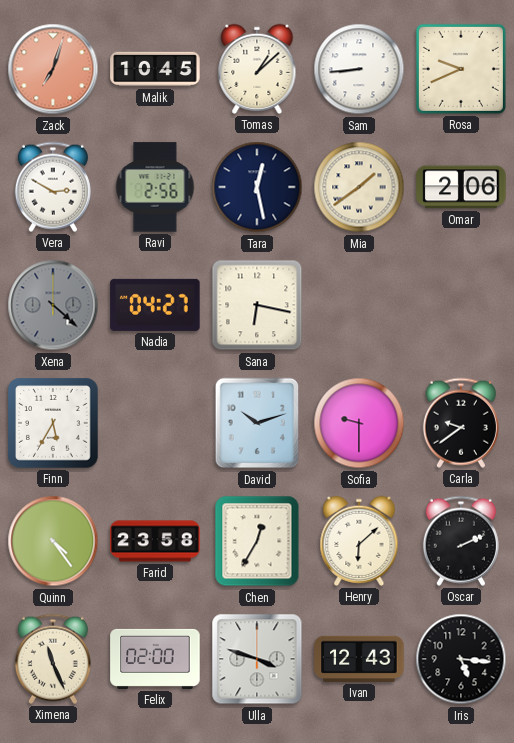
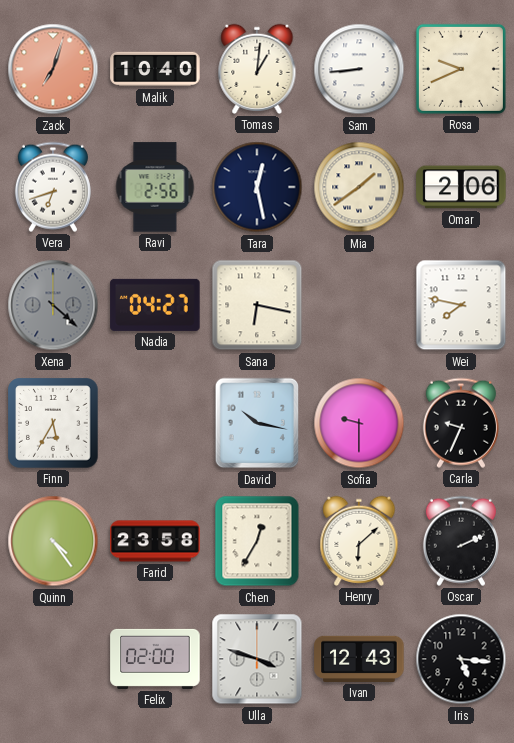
Malik: 10:45 -> 10:40
Tomas: 1:08 -> 1:01
Vera: 2:50 -> 6:42
Wei: none -> 7:47
David: 10:12 -> 10:17
Carla: 9:39 -> 9:34
Ximena: 11:26 -> none
